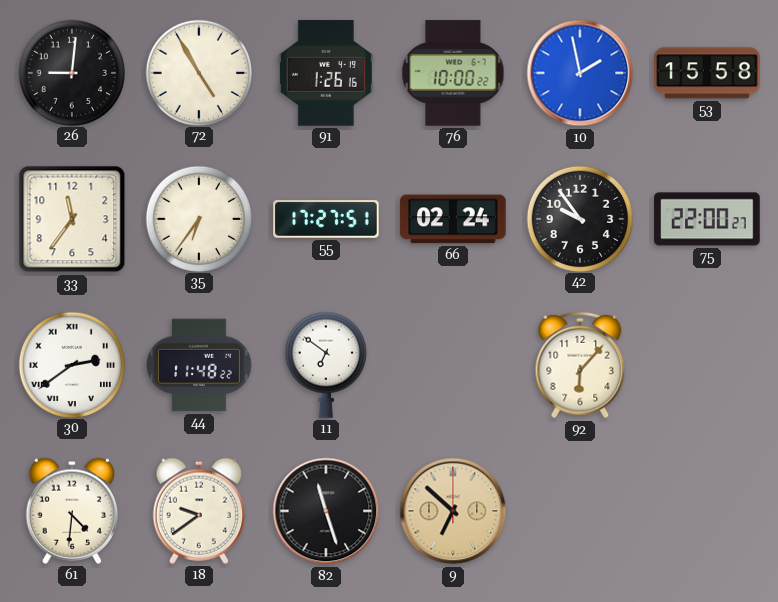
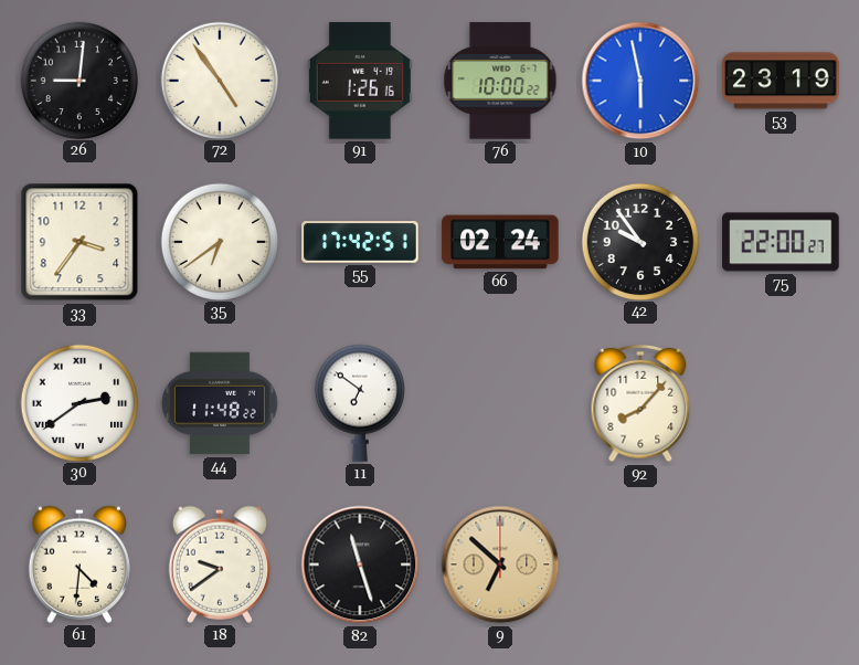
72: 4:55 -> 4:54
10: 1:58 -> 5:58
53: 15:58 -> 23:19
33: 11:36 -> 3:36
35: 6:36 -> 6:39
55: 17:27 -> 17:42
92: 6:07 -> 8:07
